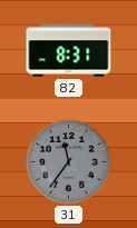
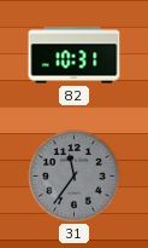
82: 8:31 -> 10:31
